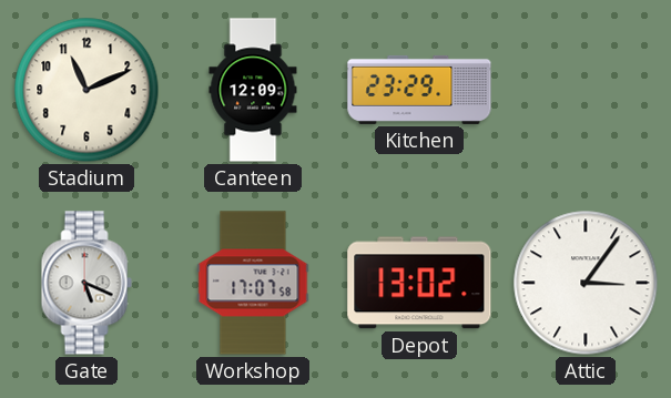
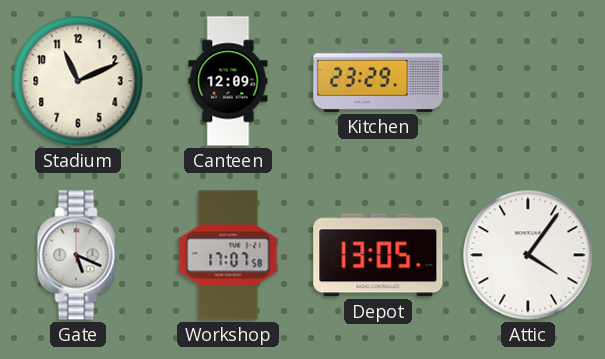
Depot: 13:02 -> 13:05
Attic: 3:06 -> 4:06
